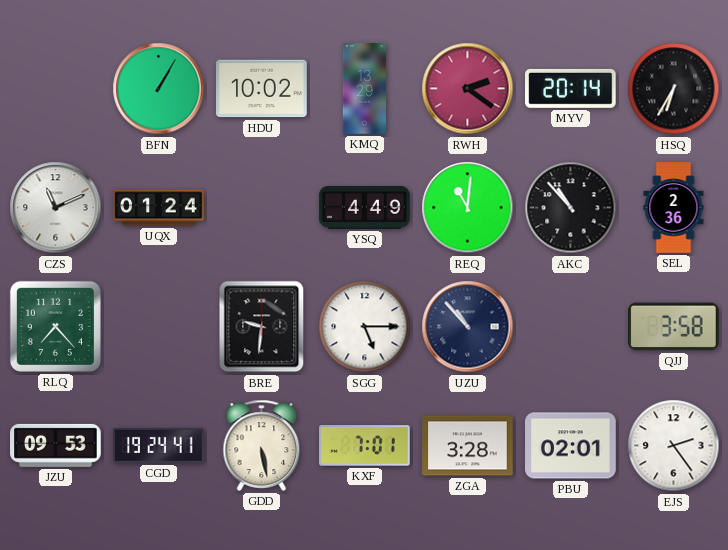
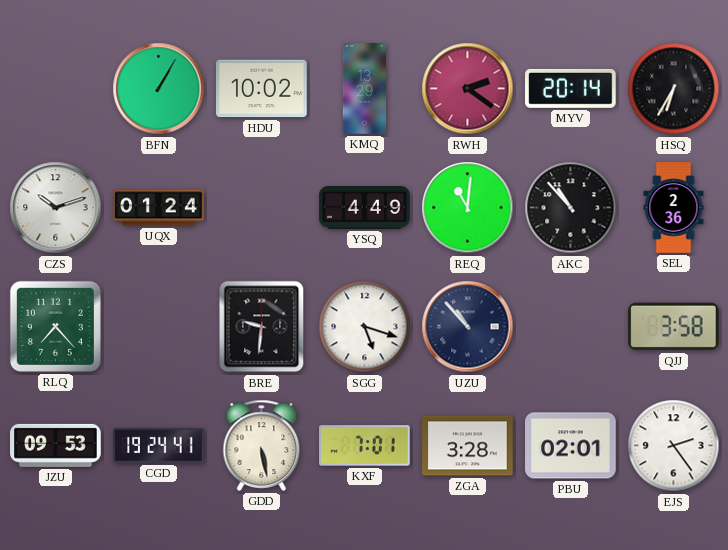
CZS: 11:11 -> 10:12
SGG: 5:15 -> 5:18
